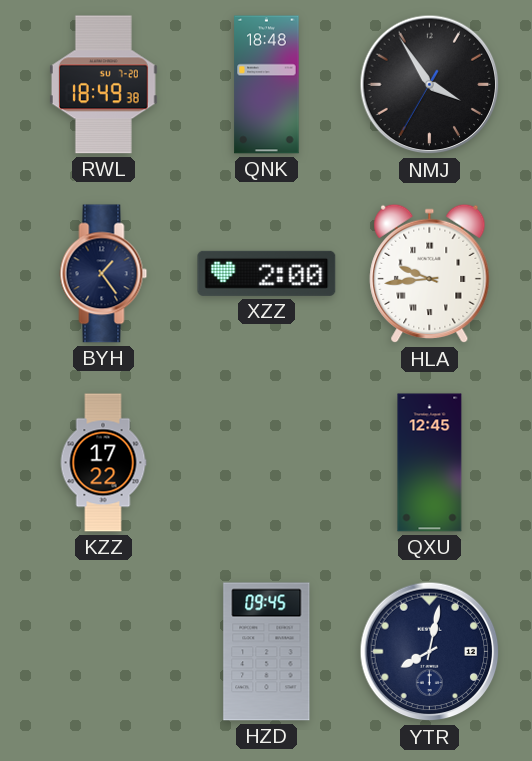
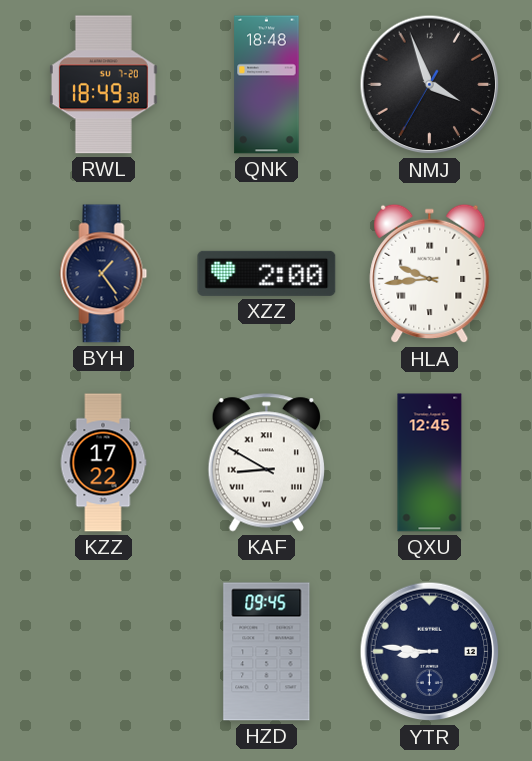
NMJ: 3:54 -> 3:56
KAF: none -> 8:50
YTR: 8:02 -> 8:46
